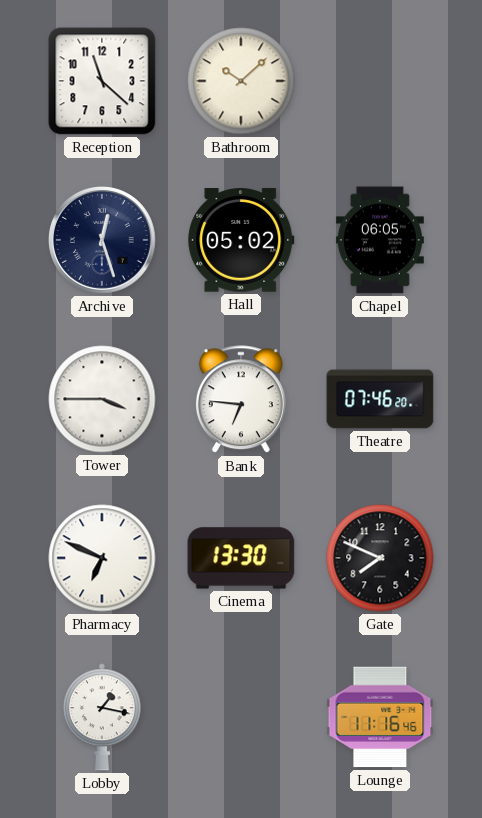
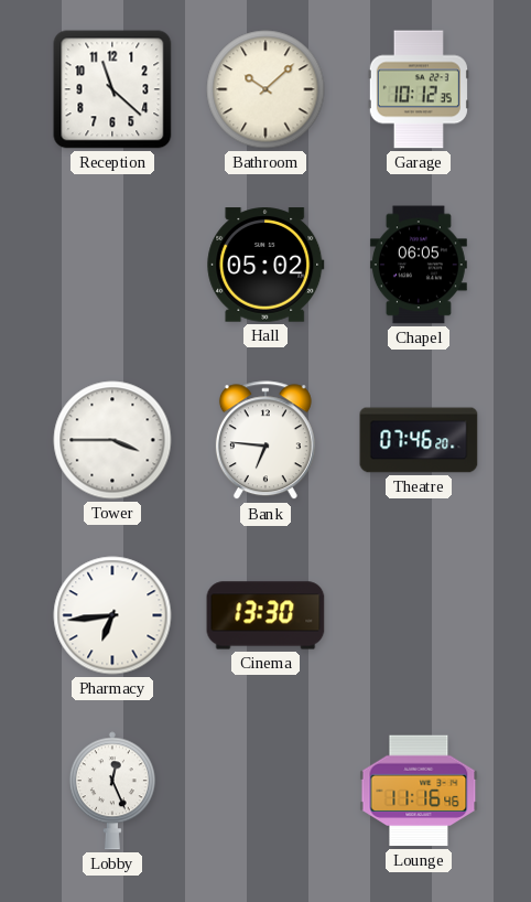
Garage: none -> 10:12
Archive: 12:27 -> none
Pharmacy: 6:49 -> 6:44
Gate: 7:49 -> none
Lobby: 1:17 -> 12:26
